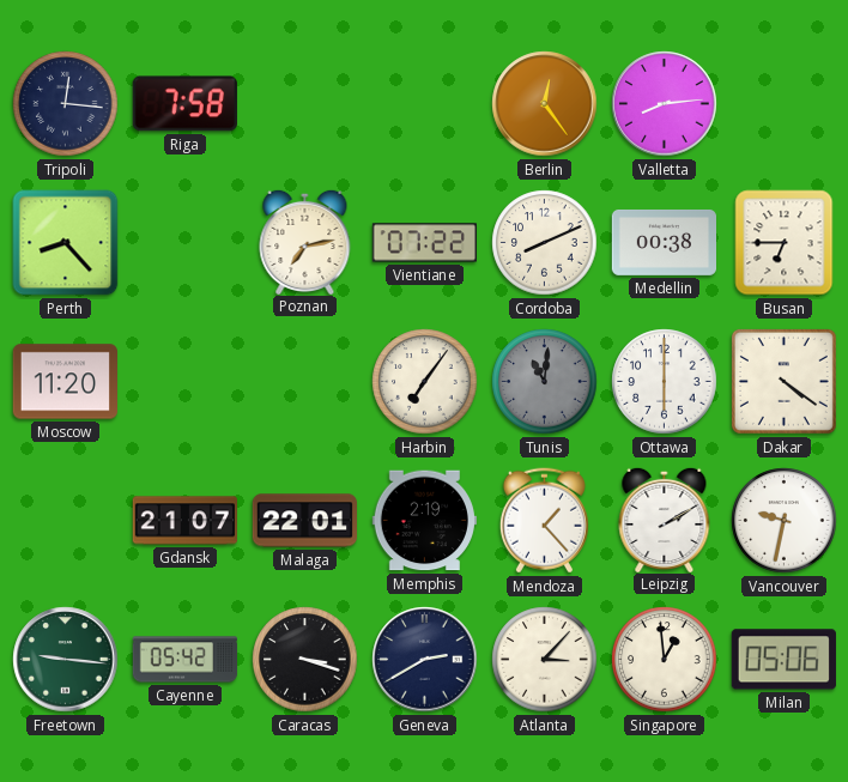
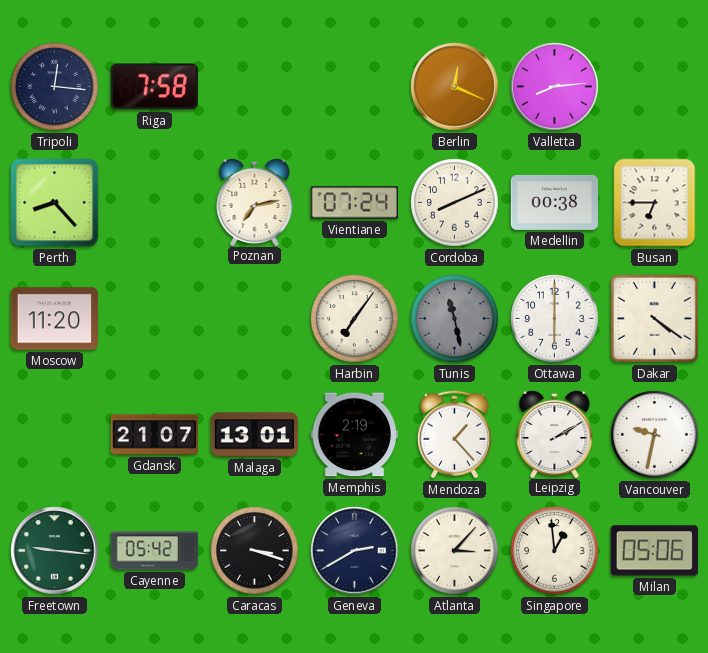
Berlin: 12:24 -> 12:19
Vientiane: 07:22 -> 07:24
Tunis: 11:01 -> 11:28
Malaga: 22:01 -> 13:01
